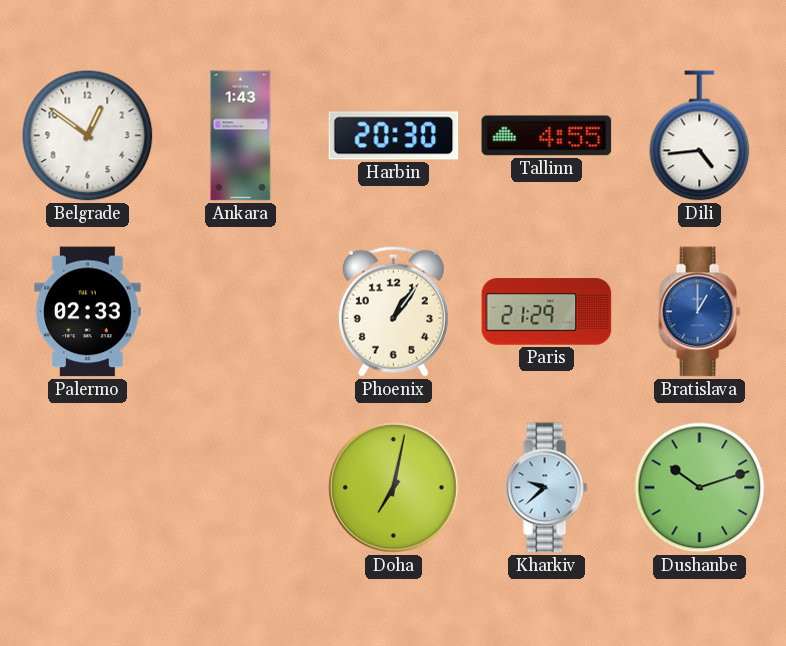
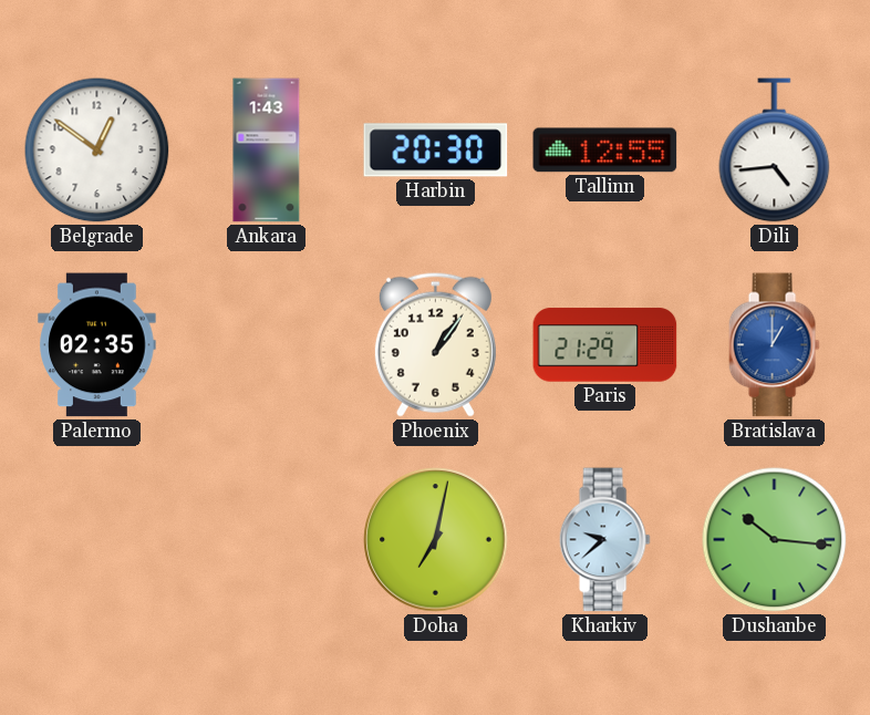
Tallinn: 4:55 -> 12:55
Palermo: 02:33 -> 02:35
Dushanbe: 10:12 -> 10:16
